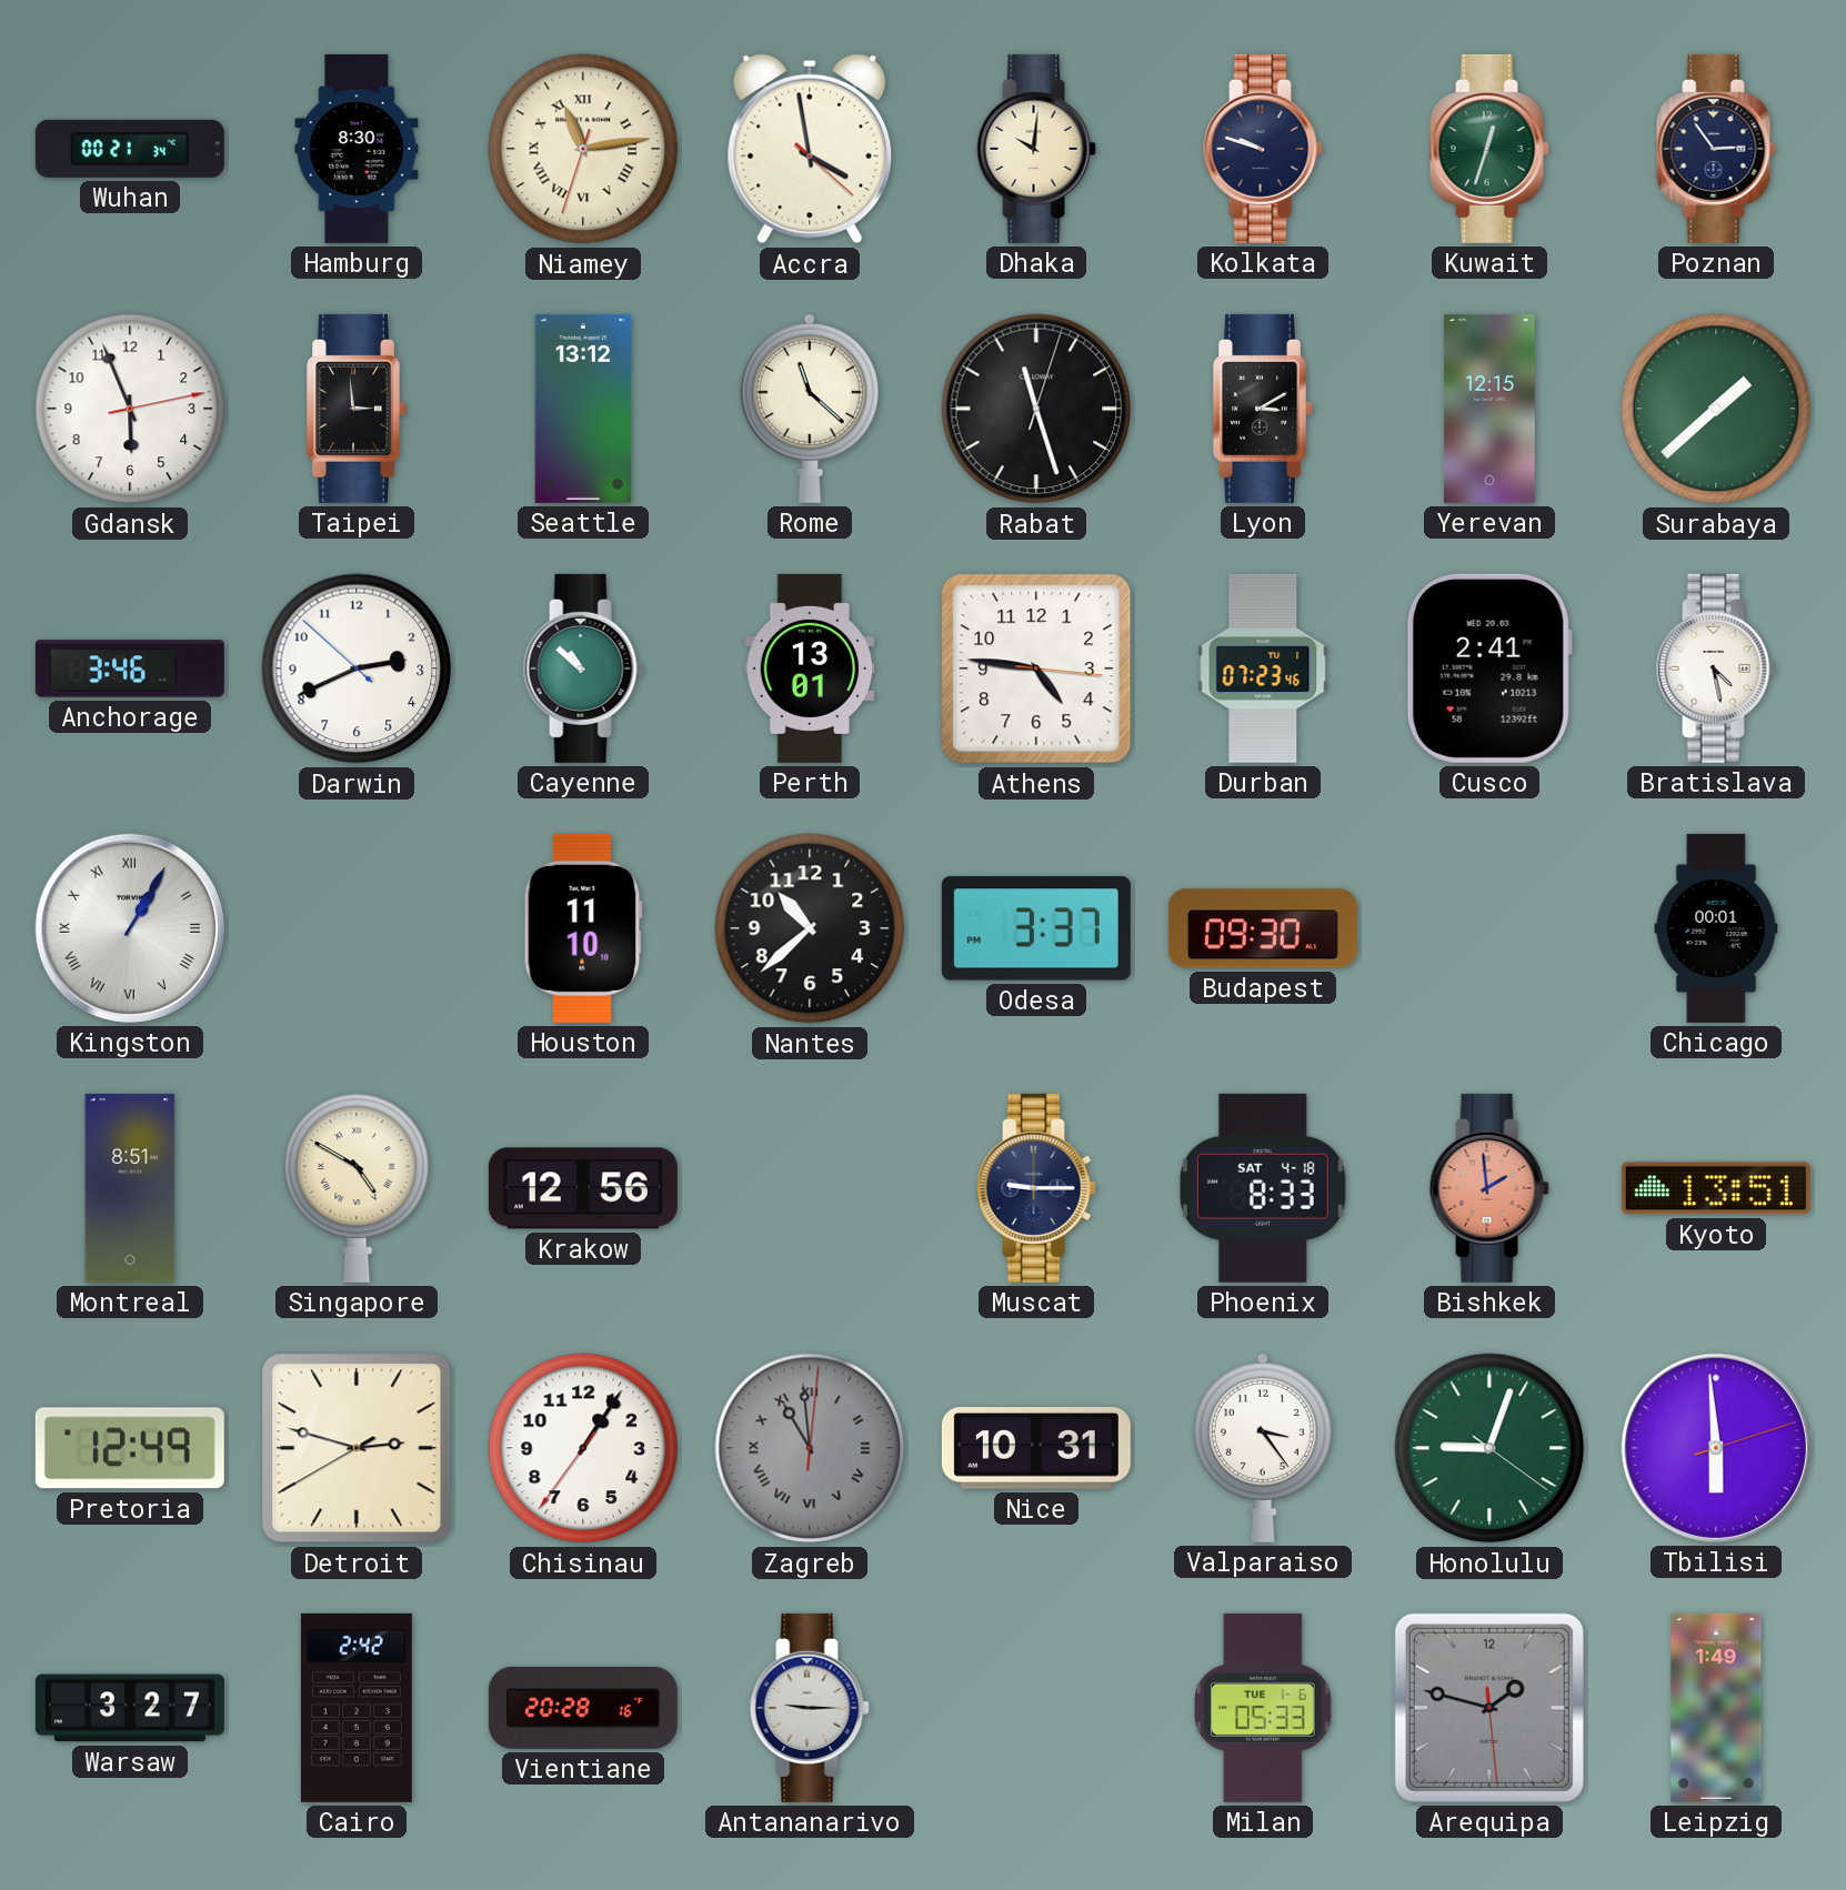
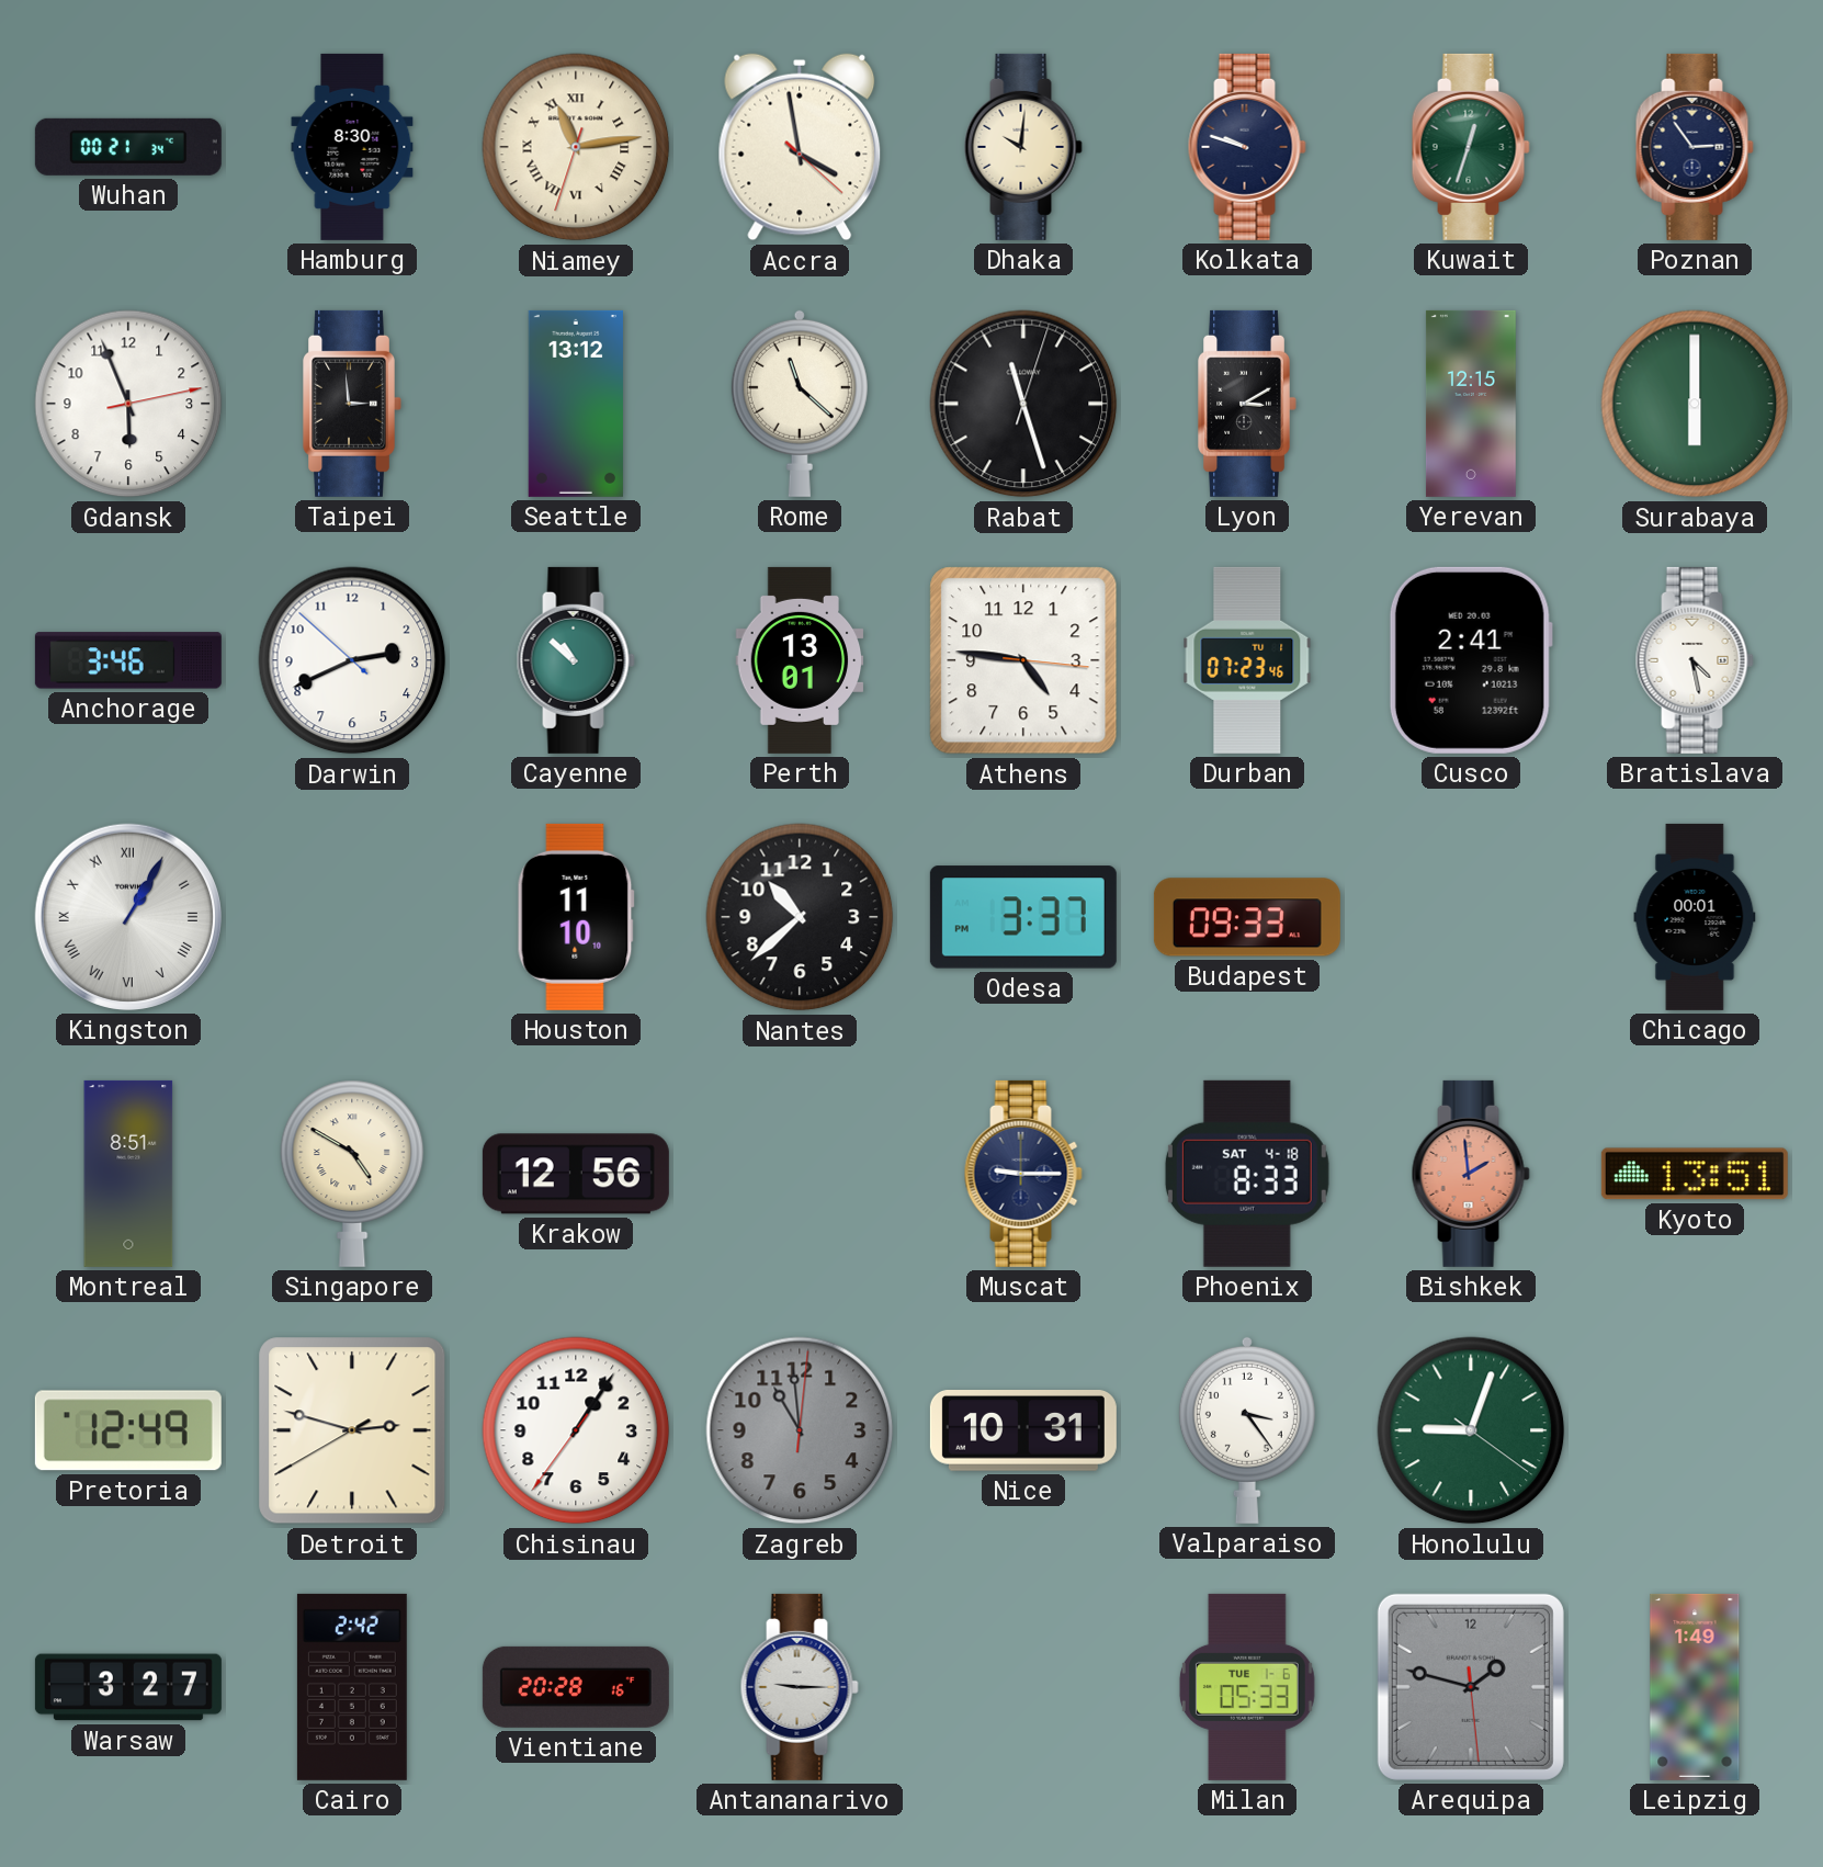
Surabaya: 1:38 -> 6:00
Budapest: 09:30 -> 09:33
Zagreb numerals: Roman -> Arabic
Tbilisi: 5:59 -> none
